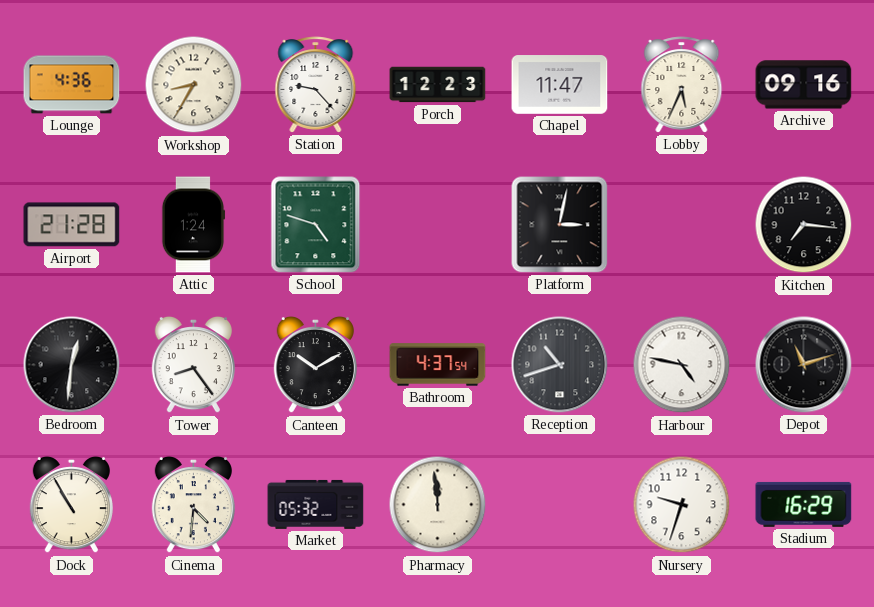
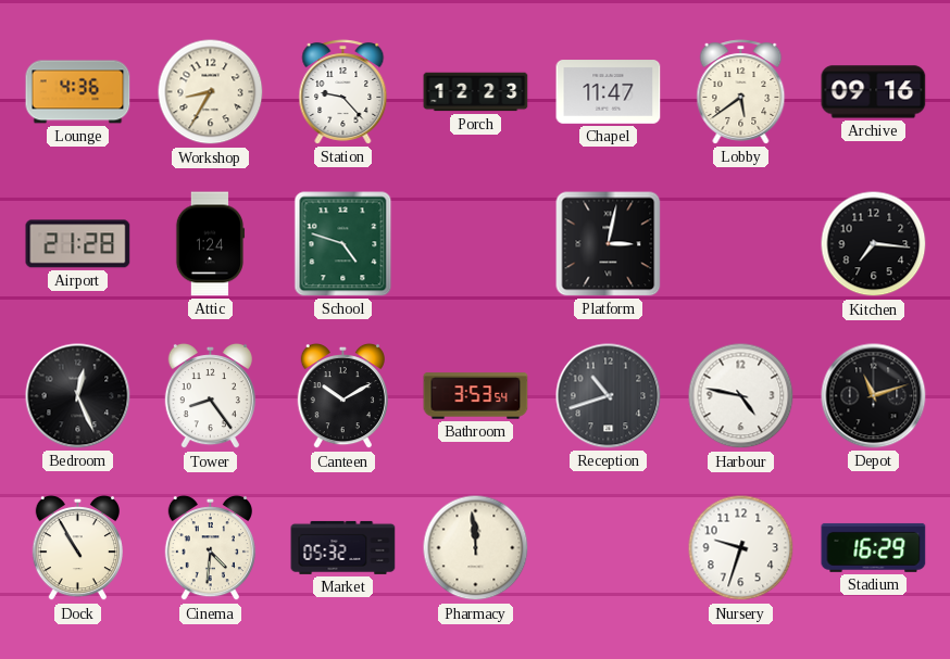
Lobby: 5:34 -> 5:39
Bedroom: 12:31 -> 12:26
Bathroom: 4:37 -> 3:53
